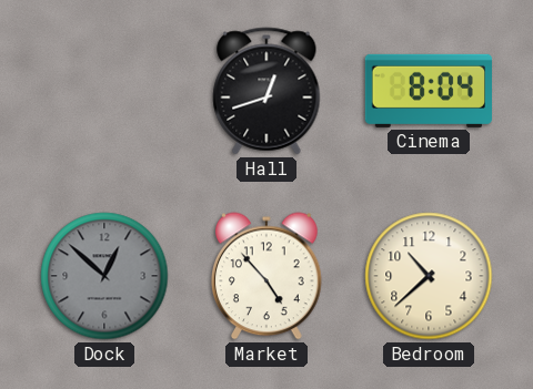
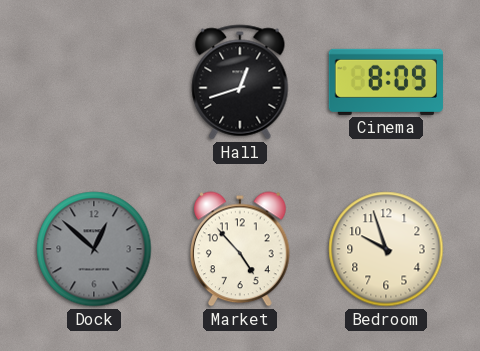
Cinema: 8:04 -> 8:09
Bedroom: 10:38 -> 9:57
